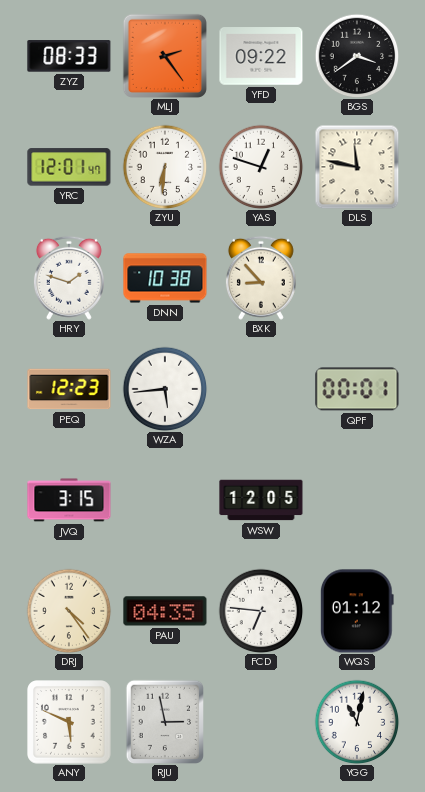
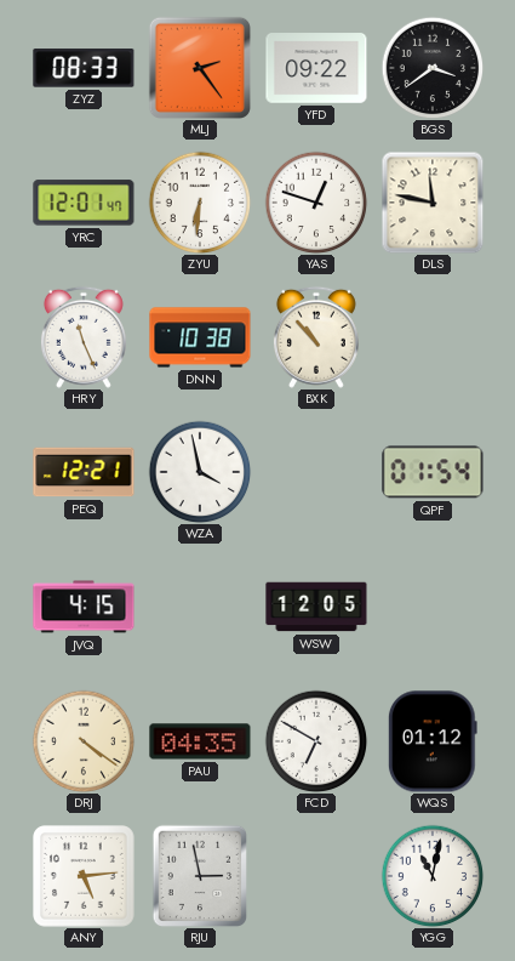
HRY: 1:48 -> 11:26
BXK: 8:53 -> 10:53
PEQ: 12:23 -> 12:21
WZA: 5:44 -> 3:58
QPF: 00:01 -> 01:54
JVQ: 3:15 -> 4:15
DRJ: 4:24 -> 4:21
FCD: 6:46 -> 6:50
ANY: 5:49 -> 5:14
